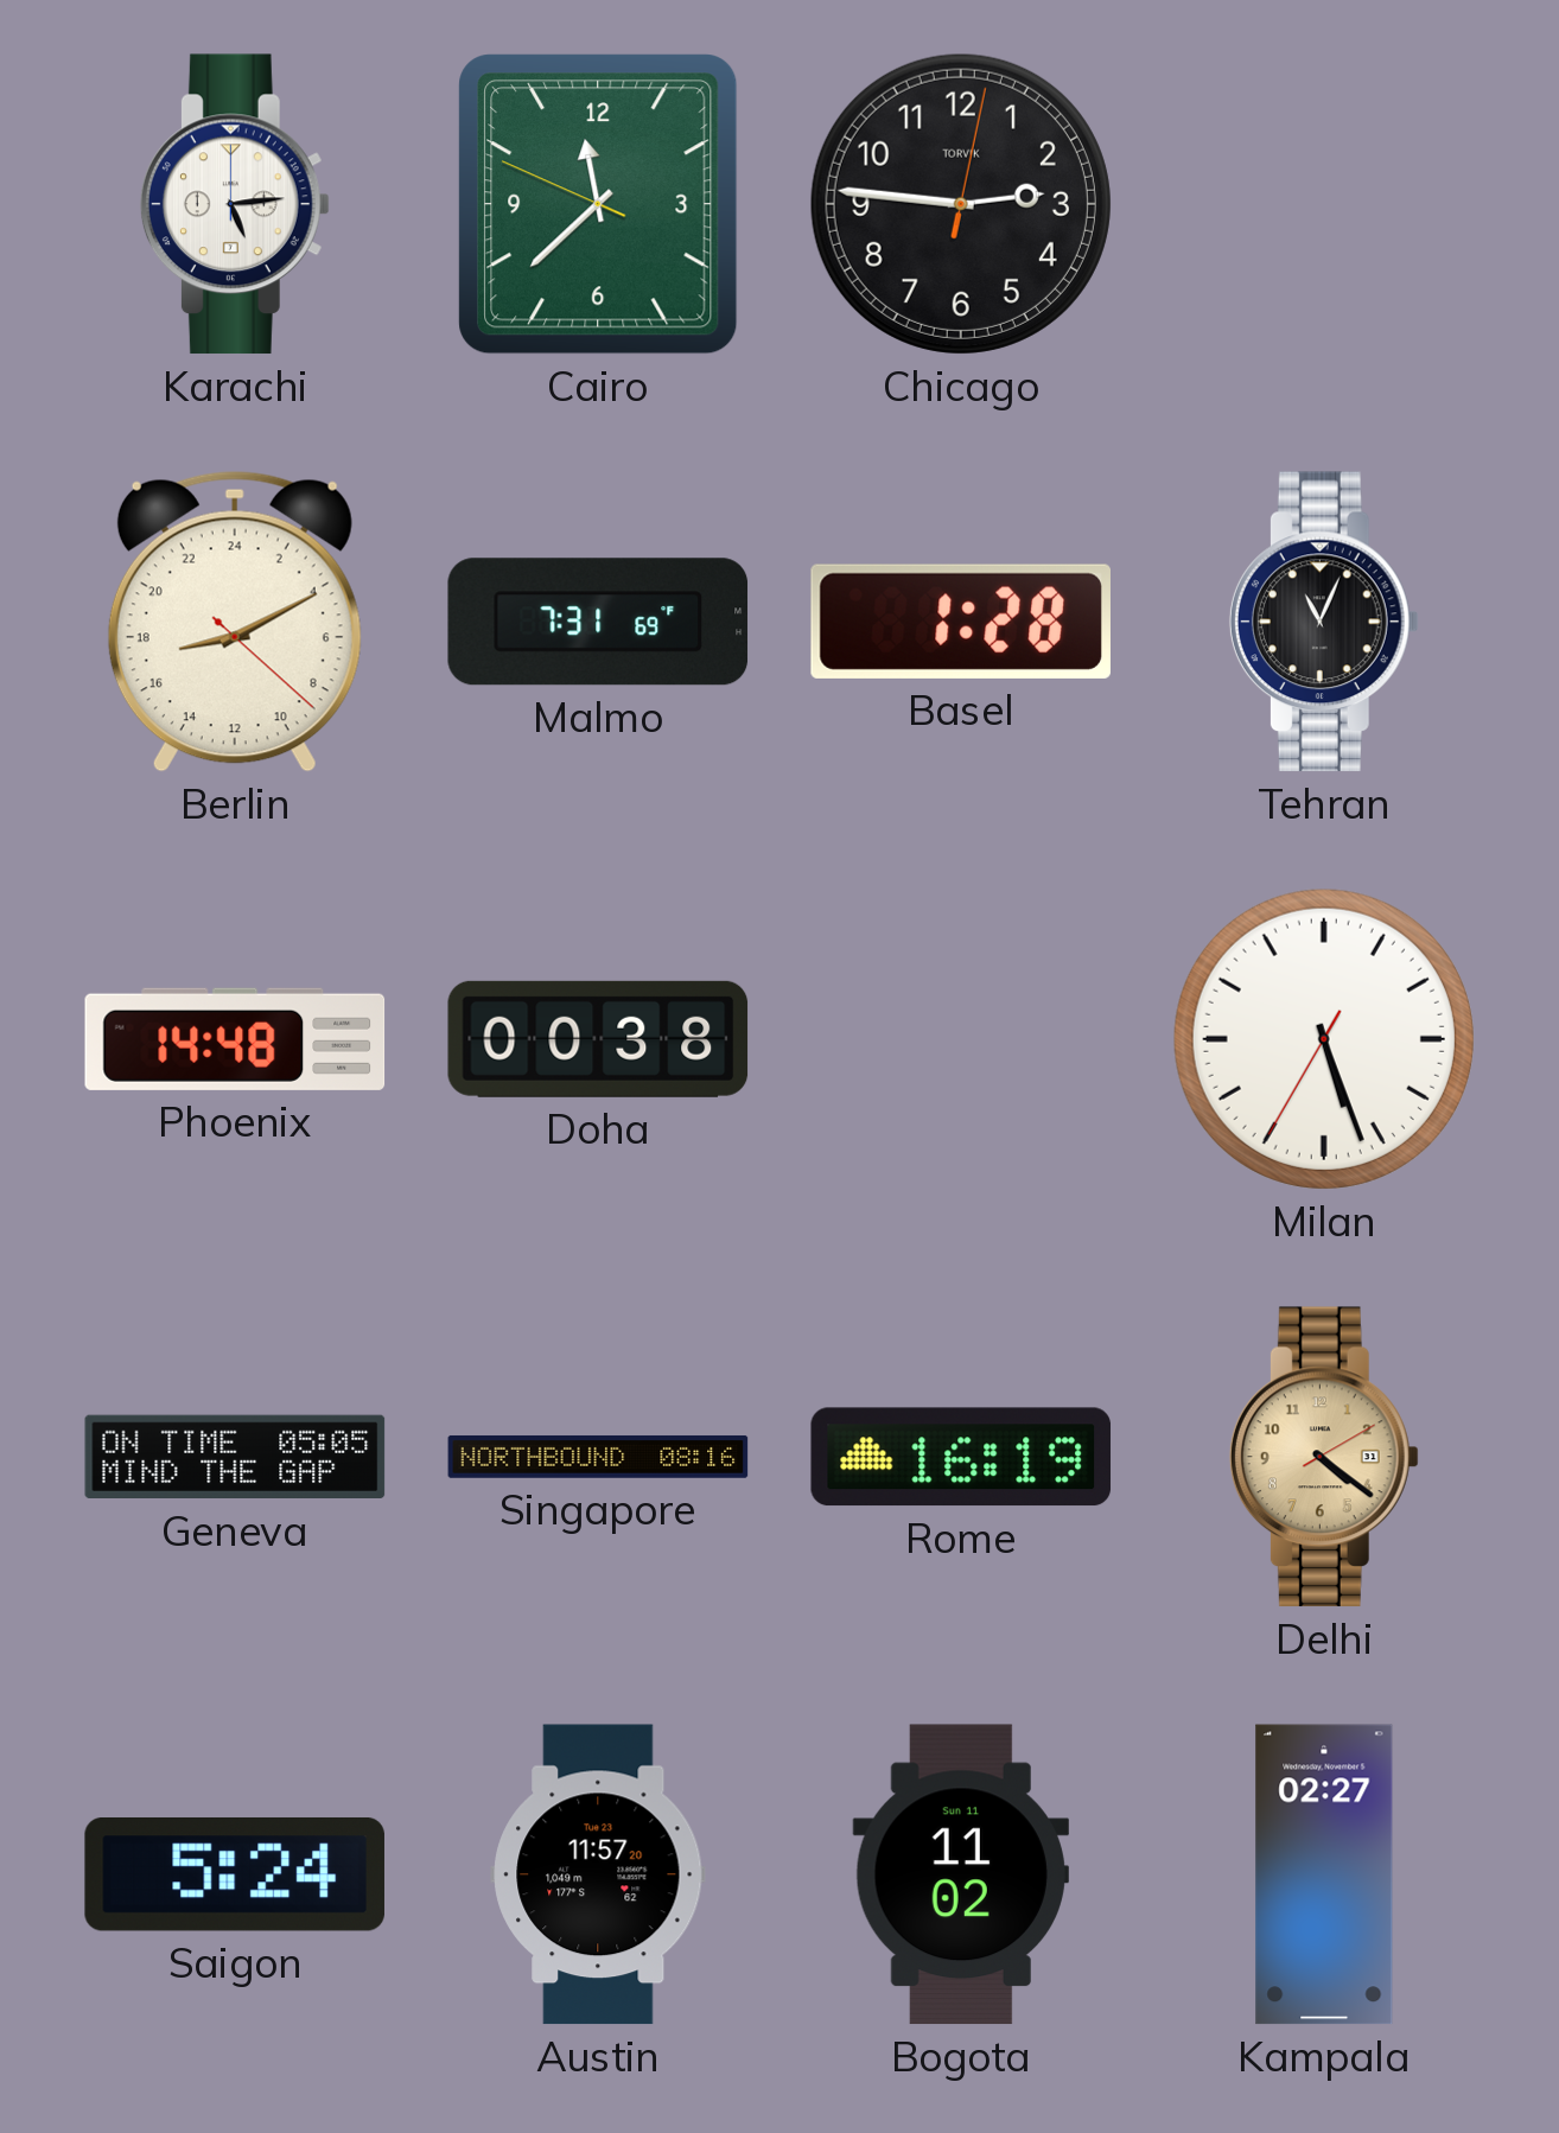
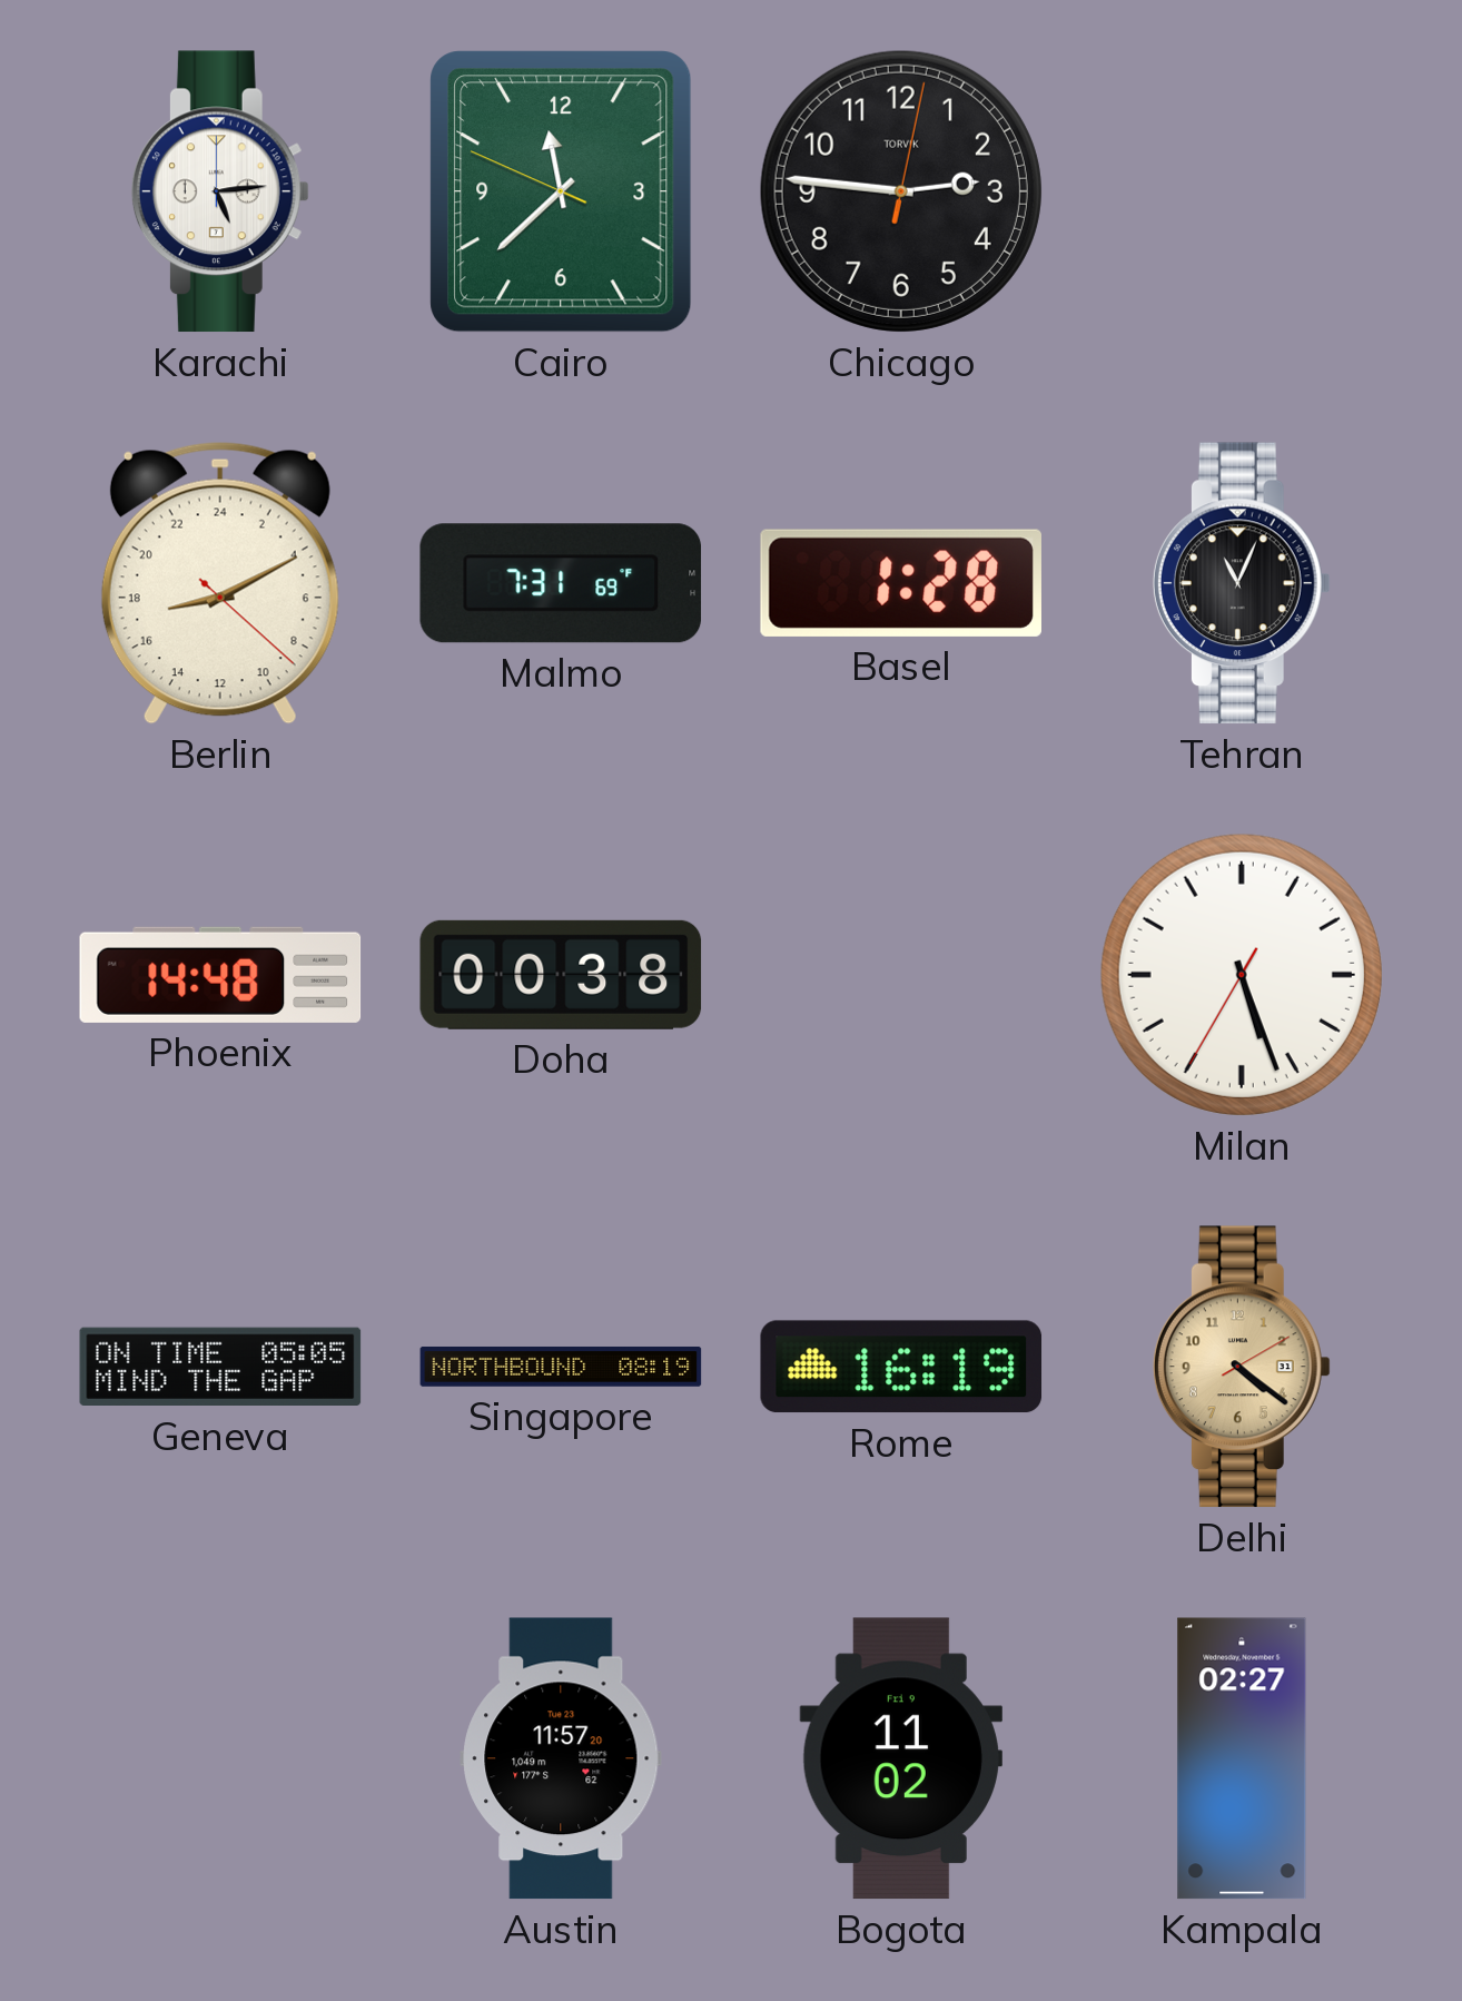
Singapore: 08:16 -> 08:19
Saigon: 5:24 -> none
Bogota date: Sun 11 -> Fri 9
